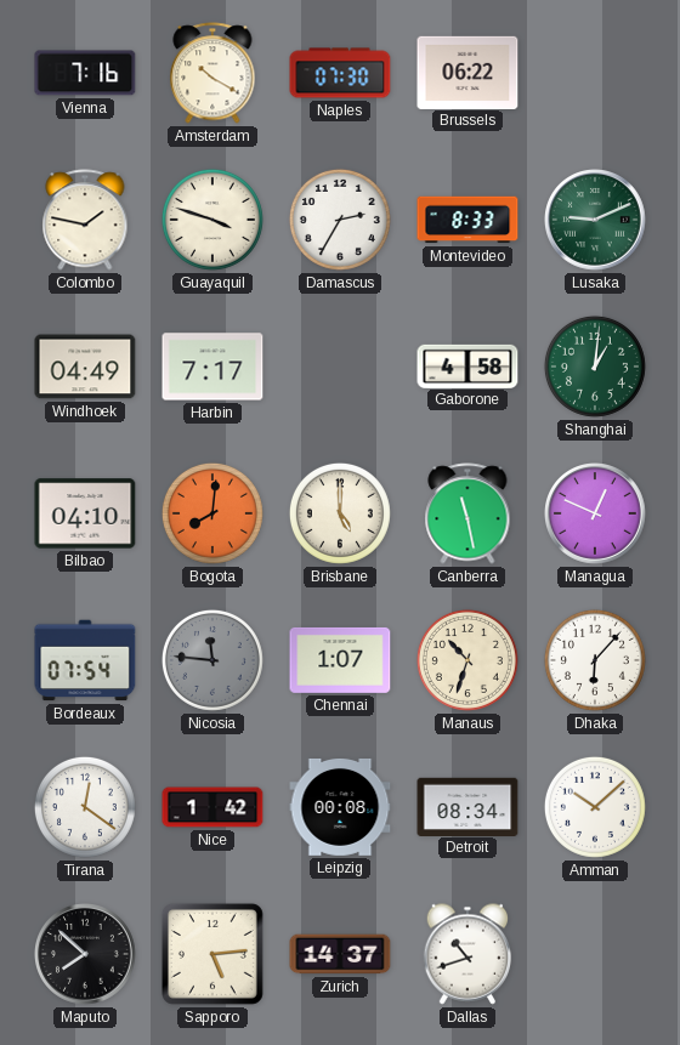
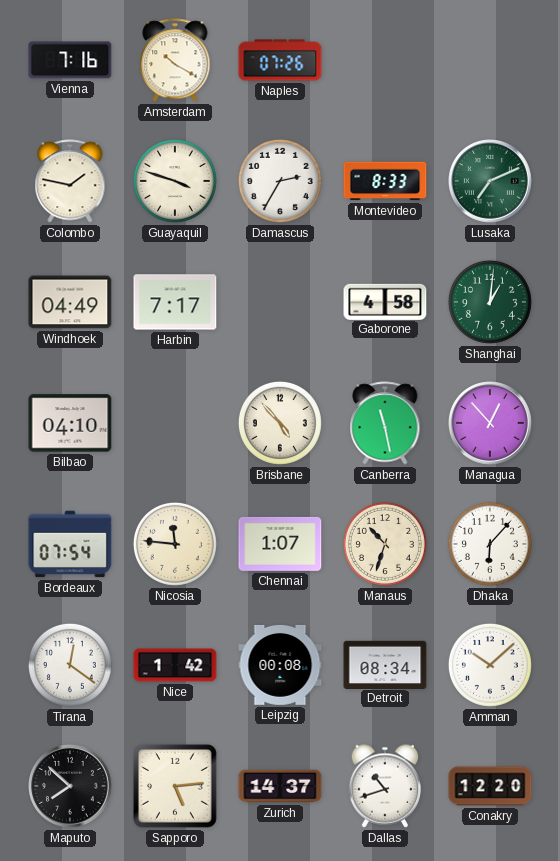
Naples: 07:30 -> 07:26
Brussels: 06:22 -> none
Lusaka: 9:11 -> 7:11
Bogota: 8:01 -> none
Brisbane: 5:00 -> 4:53
Managua: 12:49 -> 12:53
Nicosia dial: grey -> cream
Conakry: none -> 12:20
